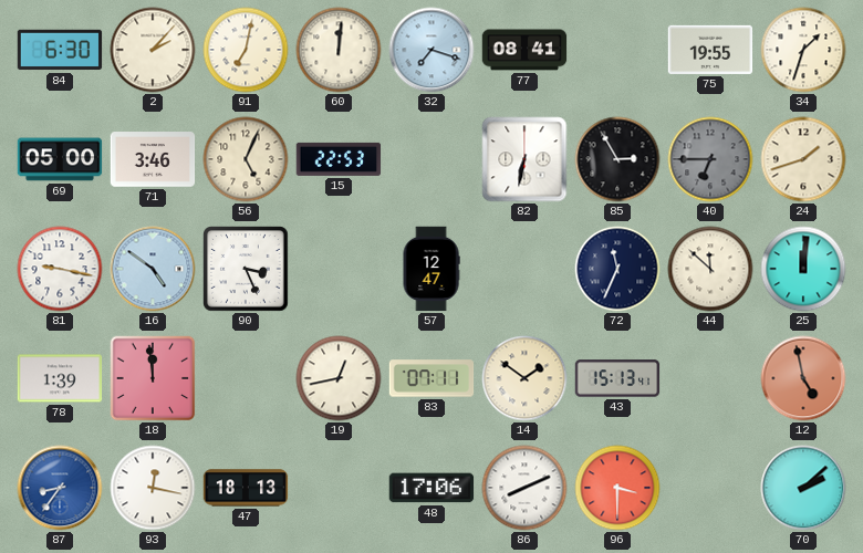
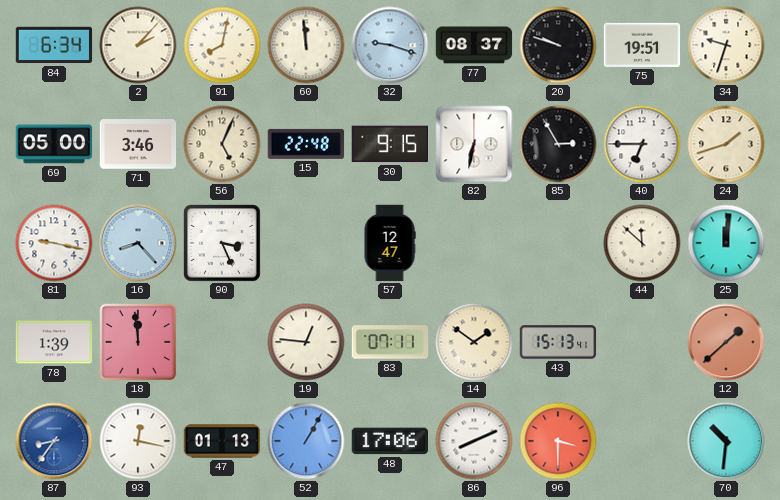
84: 6:30 -> 6:34
91: 7:02 -> 8:02
60: 12:01 -> 11:59
32: 7:18 -> 9:18
77: 08:41 -> 08:37
20: none -> 9:48
75: 19:55 -> 19:51
34: 1:33 -> 9:33
15: 22:53 -> 22:48
30: none -> 9:15
40 dial: grey -> white
16: 4:51 -> 8:23
72: 11:34 -> none
19: 12:43 -> 12:46
12: 4:58 -> 1:38
47: 18:13 -> 01:13
52: none -> 1:05
70: 2:08 -> 10:31
